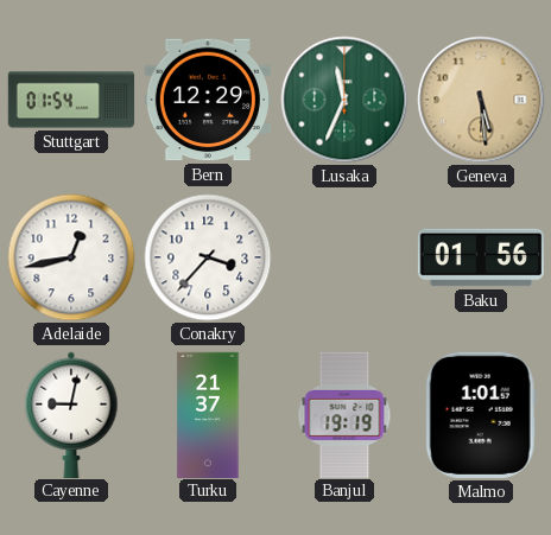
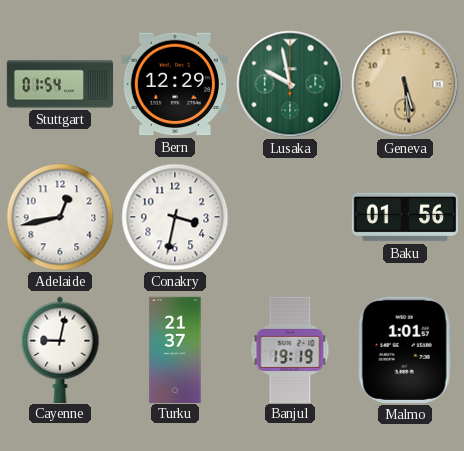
Lusaka: 11:34 -> 9:58
Conakry: 3:37 -> 3:32
